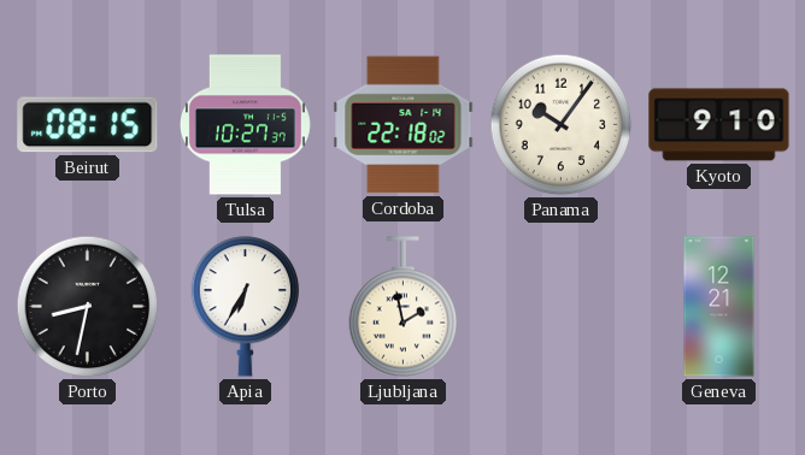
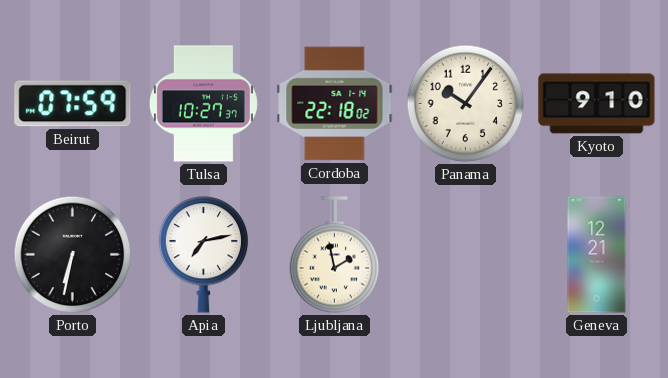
Beirut: 08:15 -> 07:59
Porto: 8:32 -> 6:32
Apia: 6:35 -> 7:13
